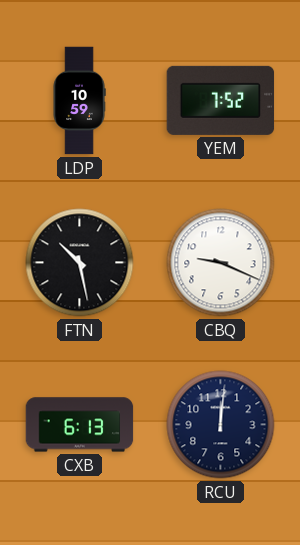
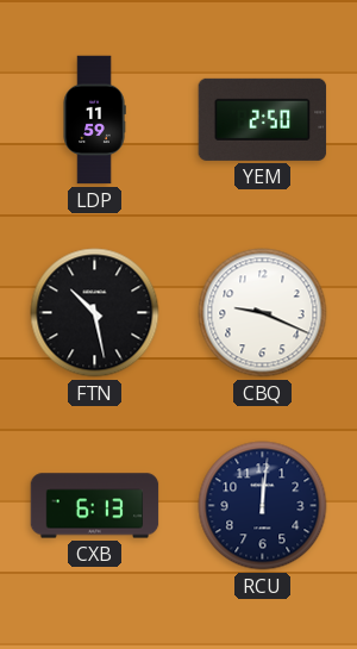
LDP: 10:59 -> 11:59
YEM: 7:52 -> 2:50
